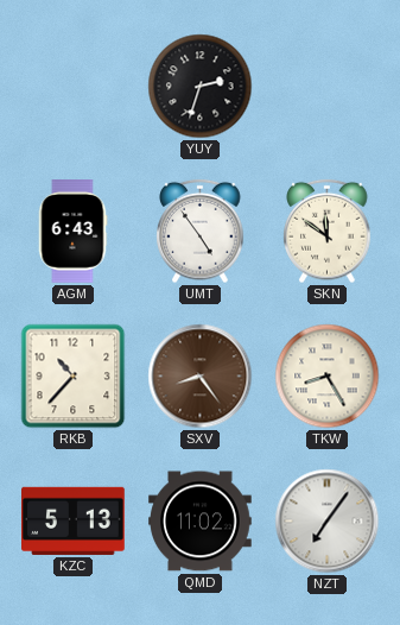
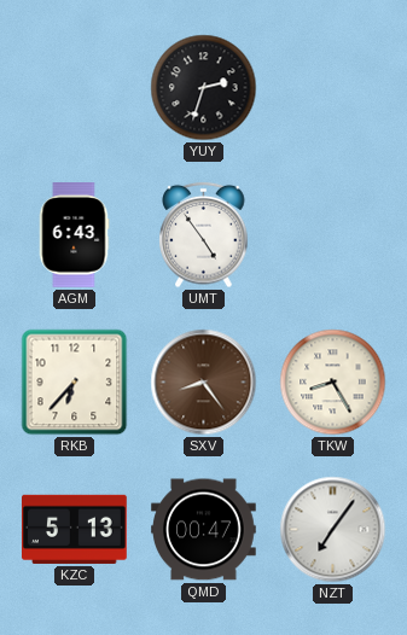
SKN: 11:51 -> none
RKB: 10:37 -> 6:37
QMD: 11:02 -> 00:47
